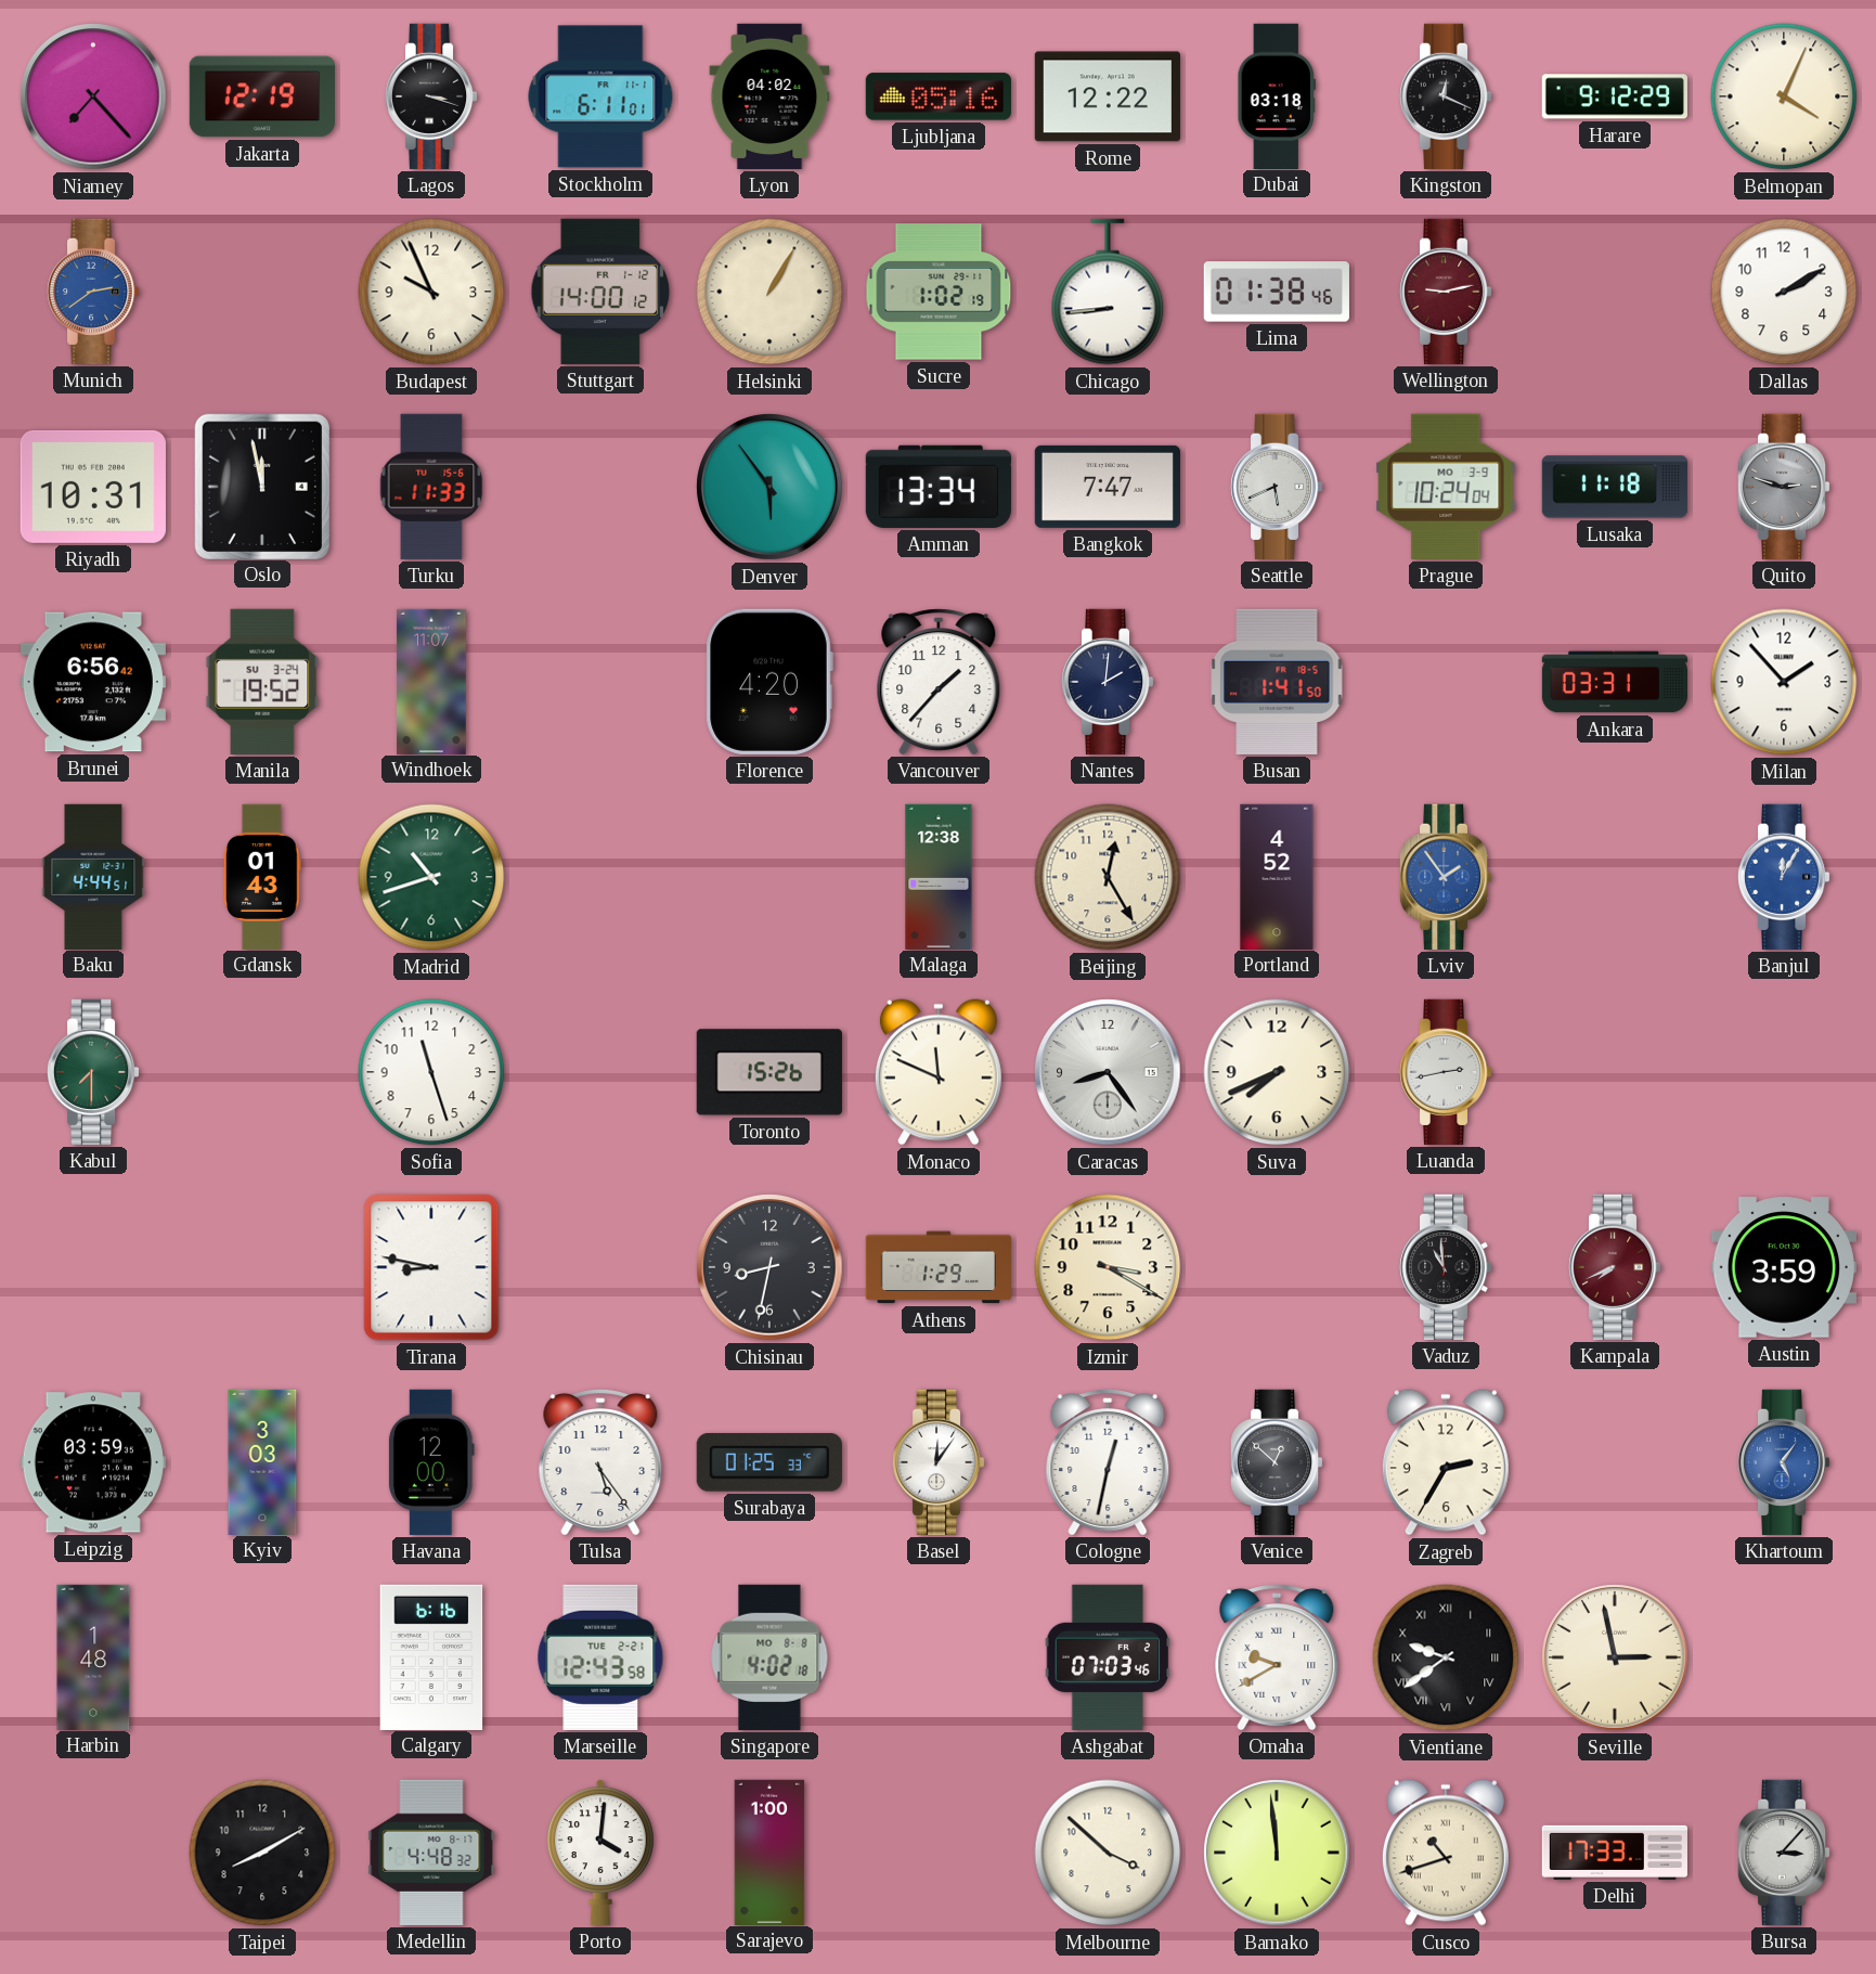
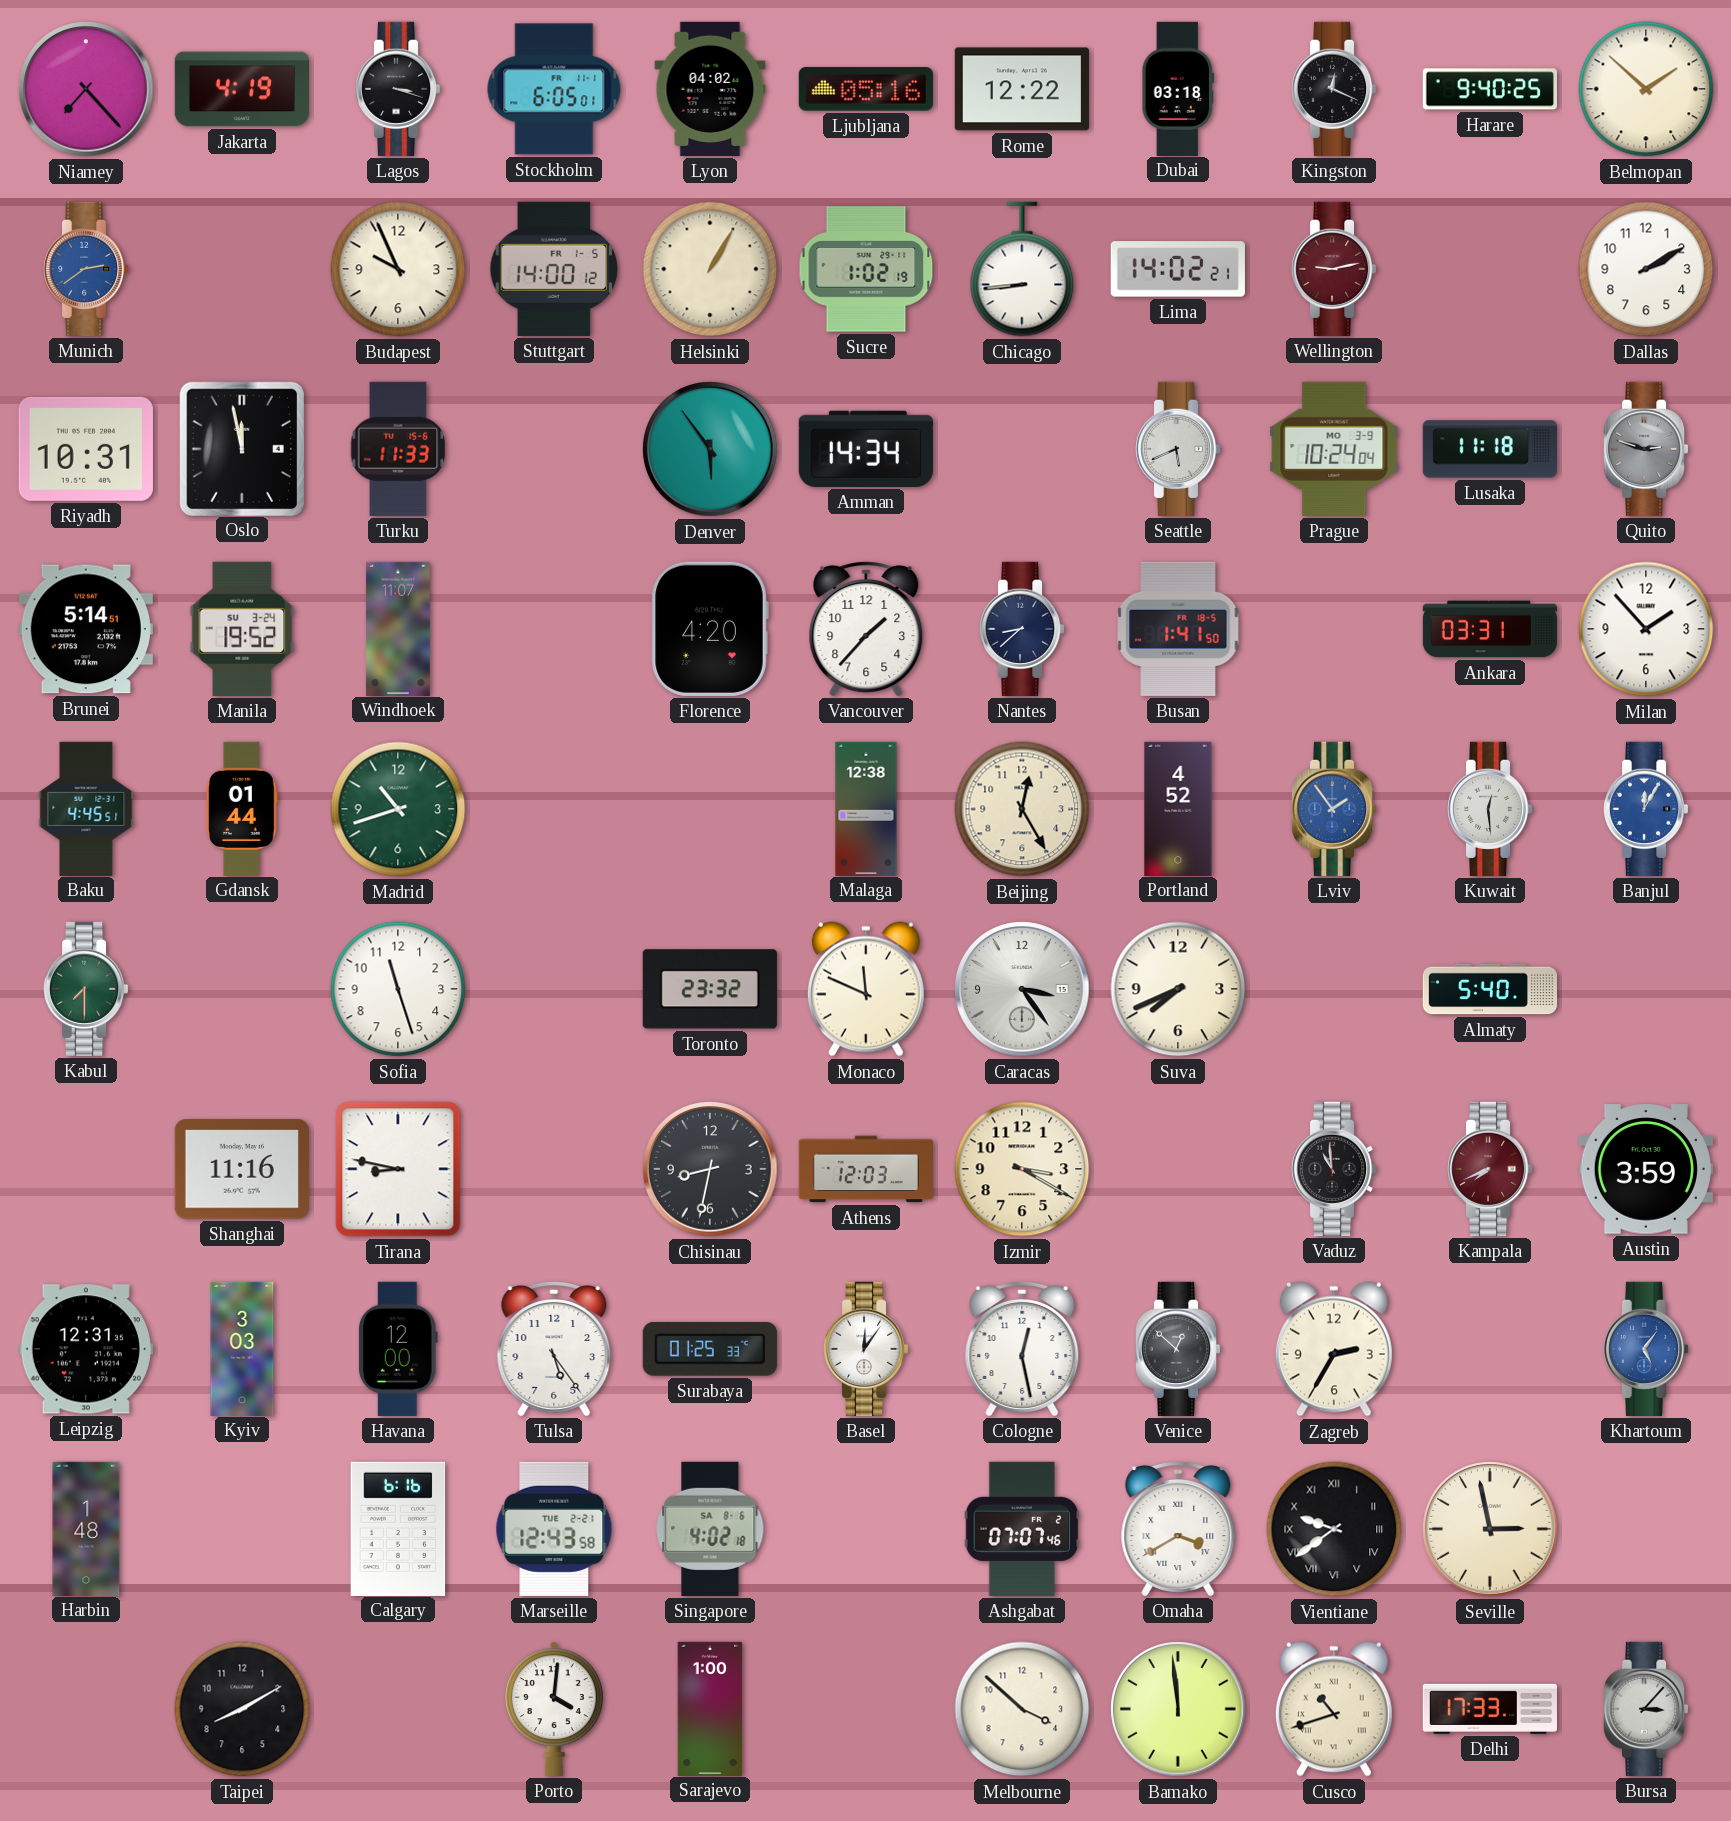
Jakarta: 12:19 -> 4:19
Stockholm: 6:11 -> 6:05
Harare: 9:12 -> 9:40
Belmopan: 4:04 -> 1:52
Stuttgart date: FR 1-12 -> FR 1-5
Lima: 01:38 -> 14:02
Amman: 13:34 -> 14:34
Bangkok: 7:47 -> none
Brunei: 6:56 -> 5:14
Nantes: 2:01 -> 8:38
Baku: 4:44 -> 4:45
Gdansk: 01:43 -> 01:44
Kuwait: none -> 12:29
Toronto: 15:26 -> 23:32
Caracas: 8:24 -> 3:24
Luanda: 2:43 -> none
Almaty: none -> 5:40
Shanghai: none -> 11:16
Athens: 1:29 -> 12:03
Leipzig: 03:59 -> 12:31
Cologne: 12:32 -> 12:28
Singapore date: MO 8-8 -> SA 8-6
Ashgabat: 07:03 -> 07:07
Omaha: 9:40 -> 3:40
Medellin: 4:48 -> none
